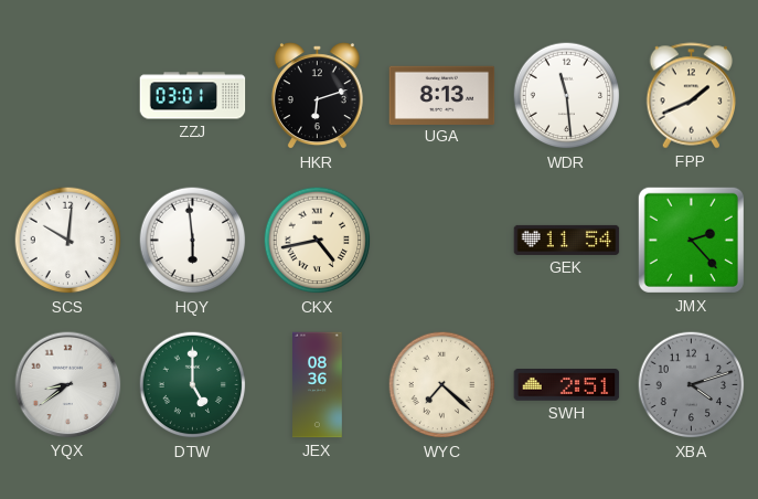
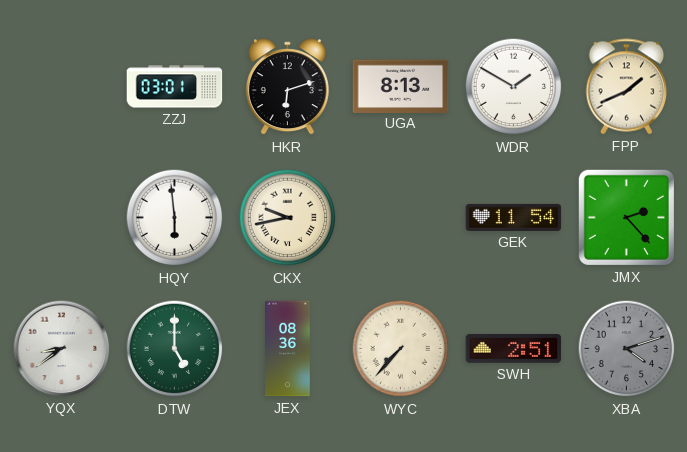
WDR: 11:29 -> 1:50
SCS: 10:01 -> none
CKX: 4:43 -> 9:43
WYC: 7:22 -> 7:37
